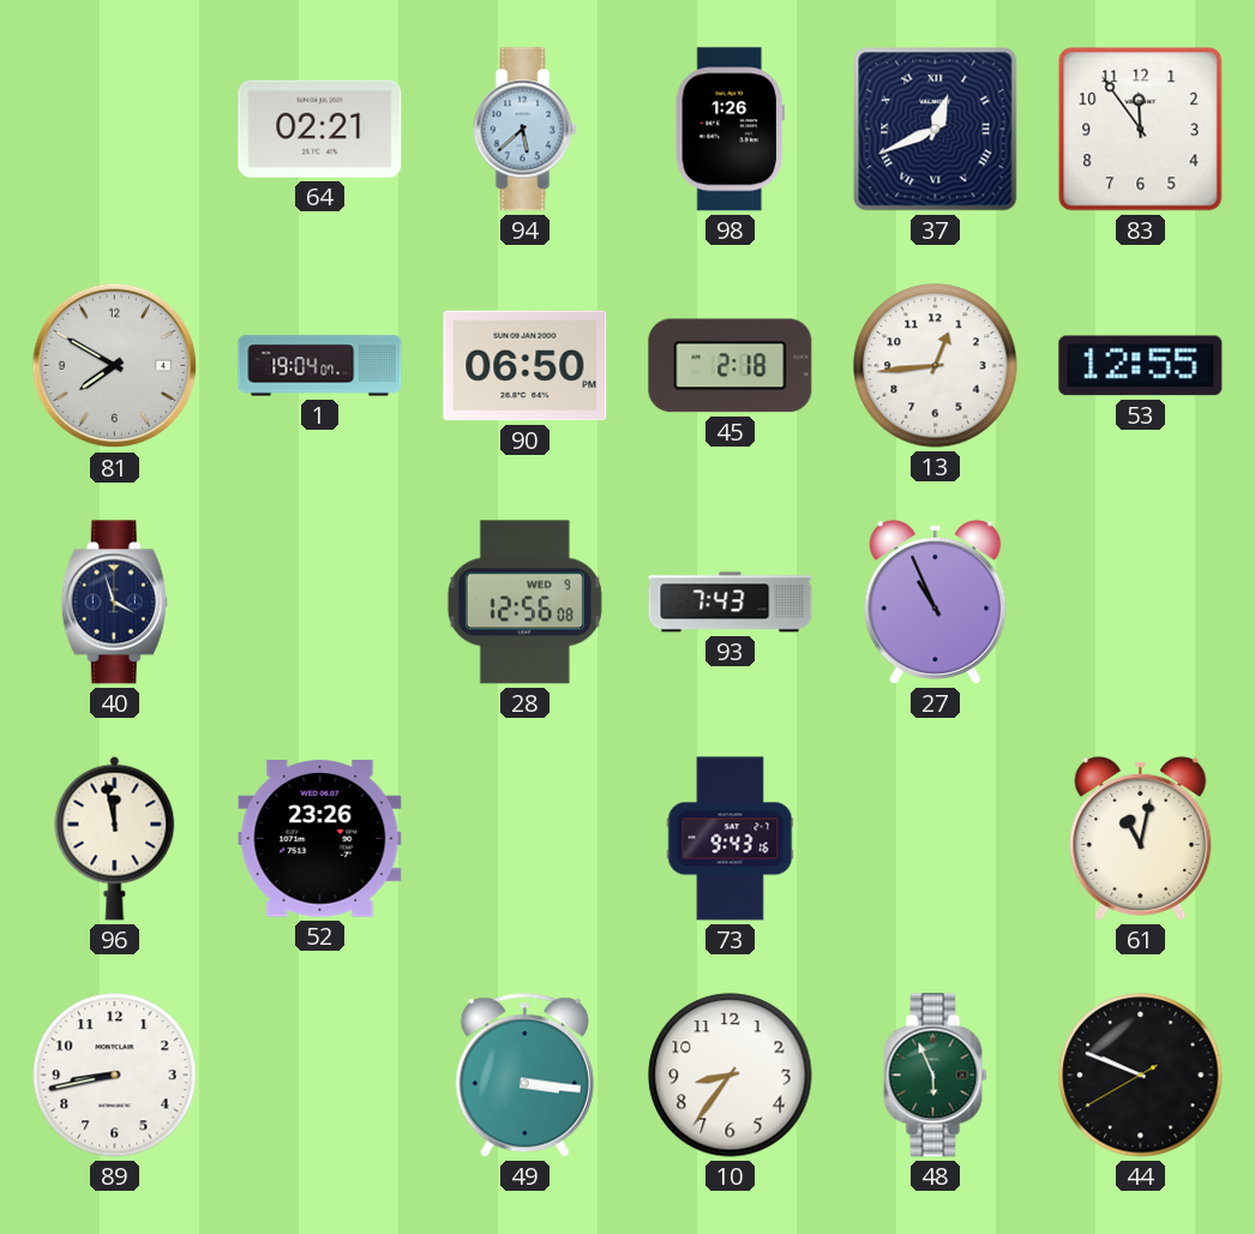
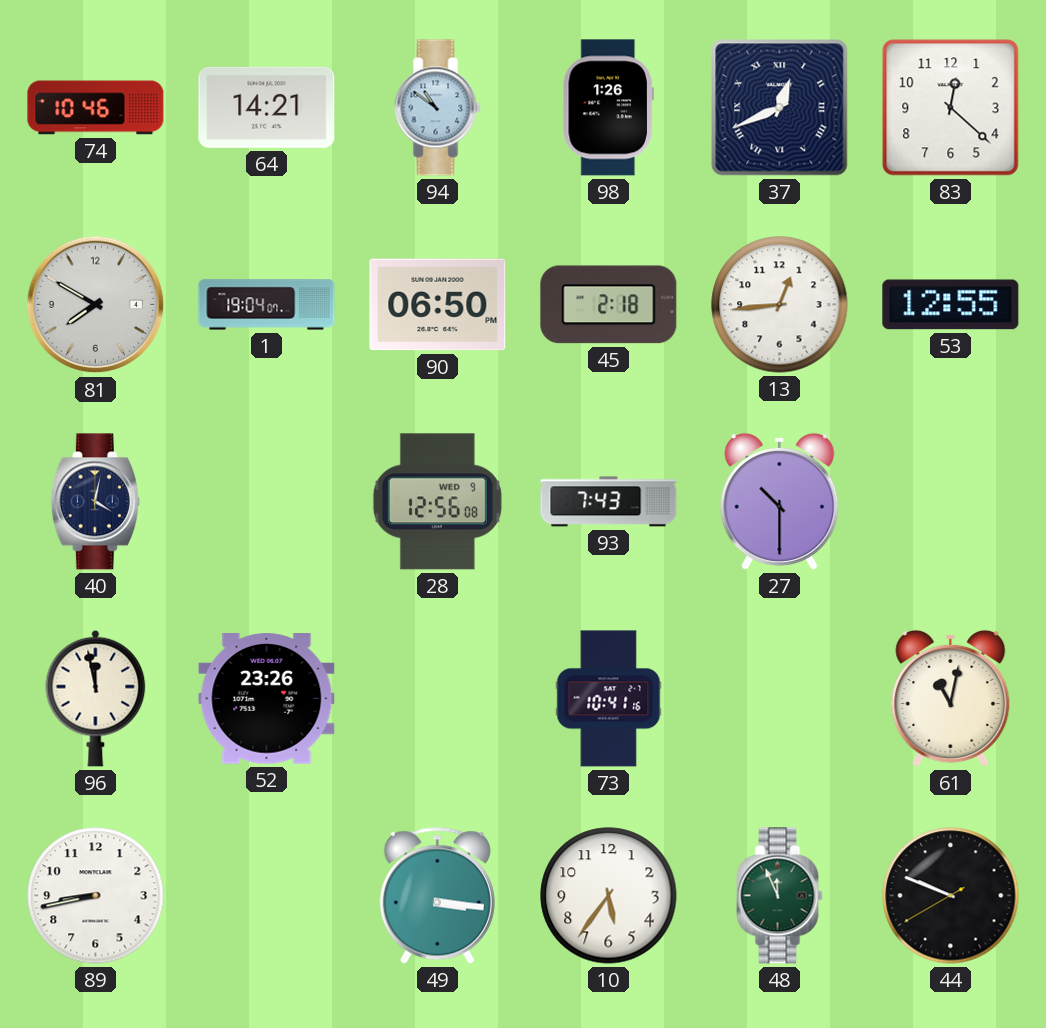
74: none -> 10:46
64: 02:21 -> 14:21
94: 5:38 -> 10:51
83: 11:54 -> 12:22
40: 3:57 -> 4:02
27: 10:56 -> 10:30
73: 9:43 -> 10:41
10: 8:36 -> 5:36
48: 5:56 -> 11:56
